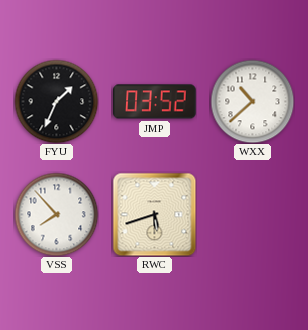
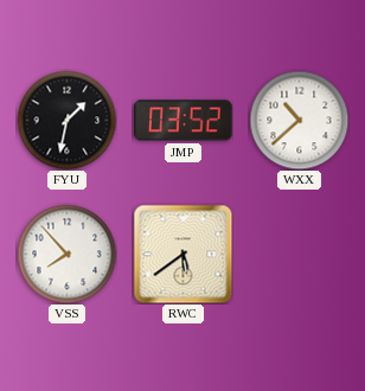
FYU: 1:34 -> 1:32
RWC: 5:42 -> 5:39
